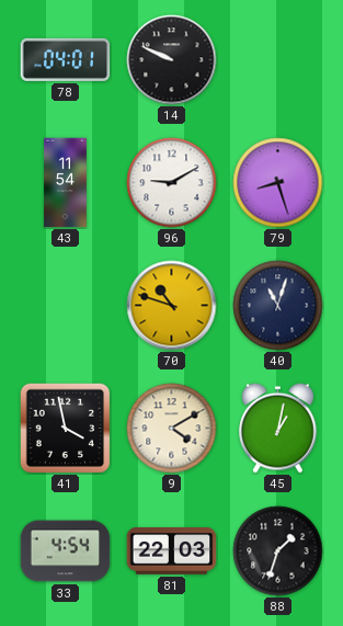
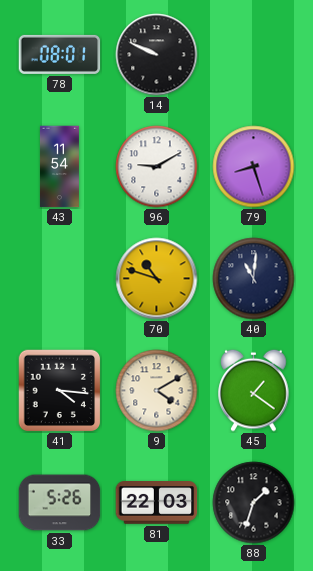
78: 04:01 -> 08:01
40: 11:03 -> 11:01
41: 3:58 -> 4:16
45: 1:02 -> 1:21
33: 4:54 -> 5:26
